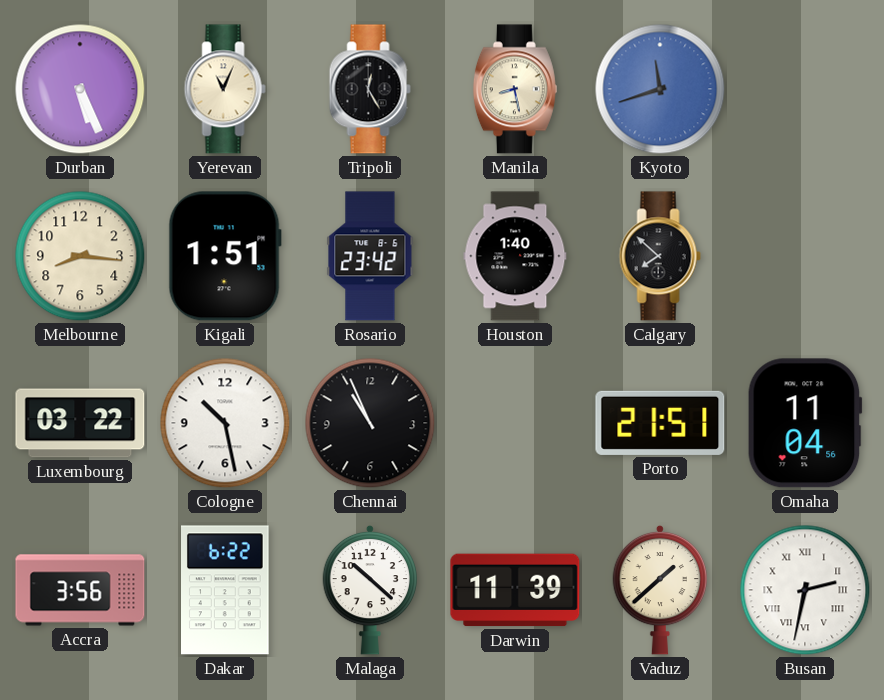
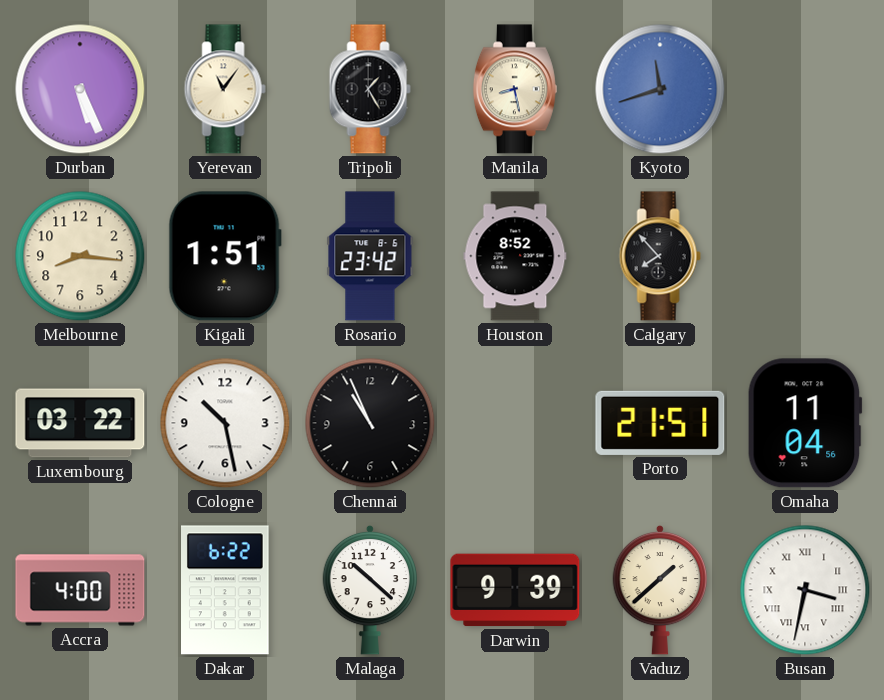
Yerevan: 11:04 -> 11:06
Tripoli: 12:25 -> 1:25
Houston: 1:40 -> 8:52
Calgary: 7:52 -> 7:53
Accra: 3:56 -> 4:00
Darwin: 11:39 -> 9:39
Busan: 2:32 -> 3:32
